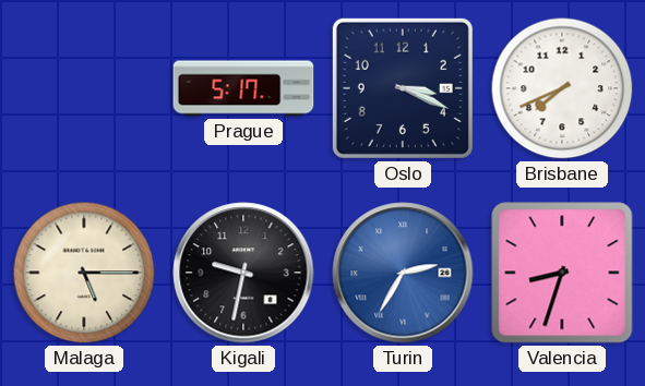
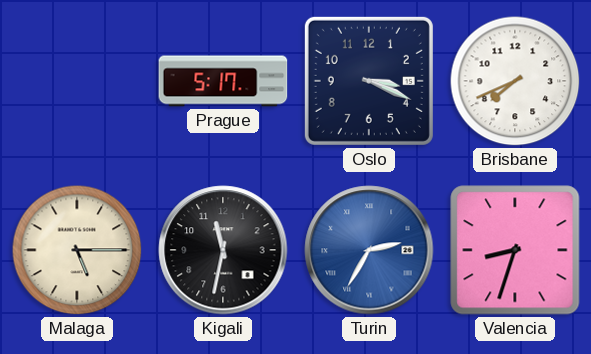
Kigali: 9:32 -> 11:32
